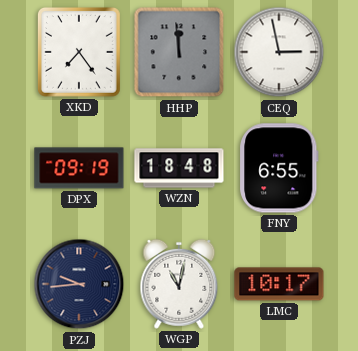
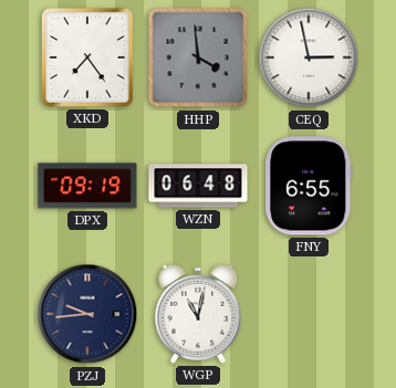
HHP: 11:59 -> 3:59
WZN: 18:48 -> 06:48
LMC: 10:17 -> none
